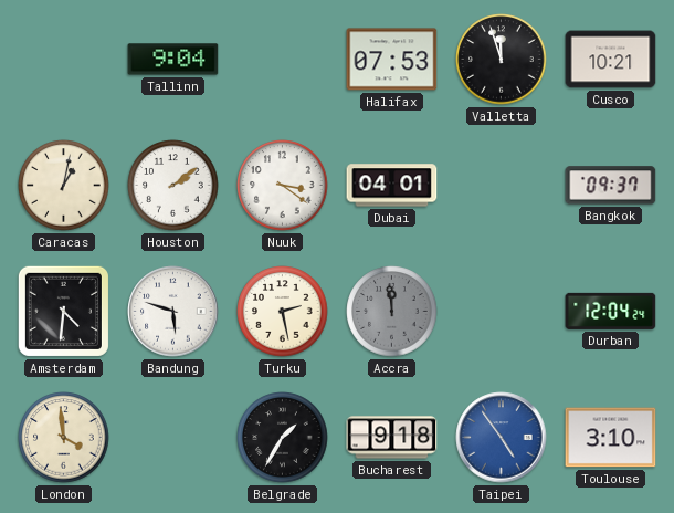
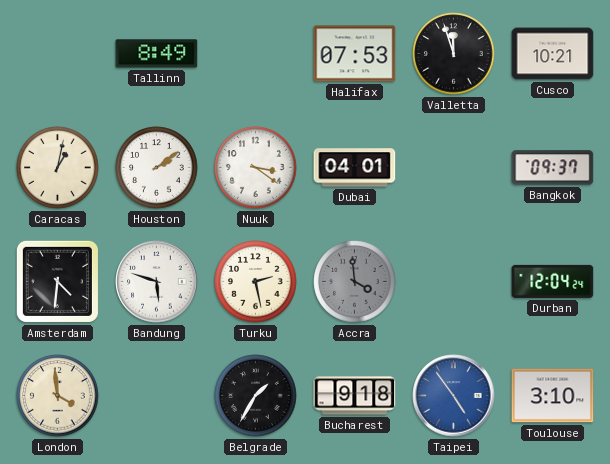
Tallinn: 9:04 -> 8:49
Accra: 11:59 -> 3:59
